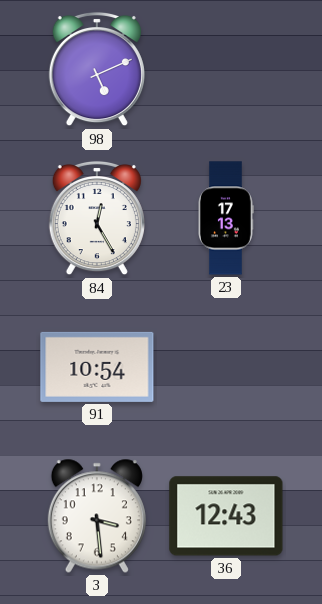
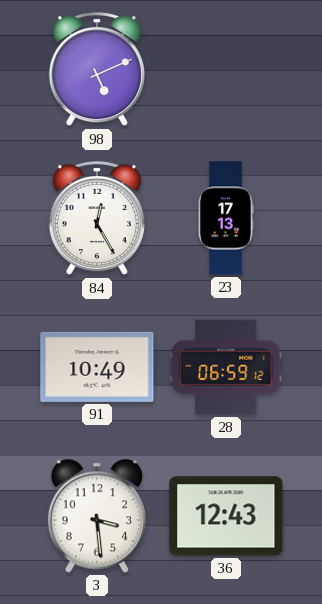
91: 10:54 -> 10:49
28: none -> 06:59
